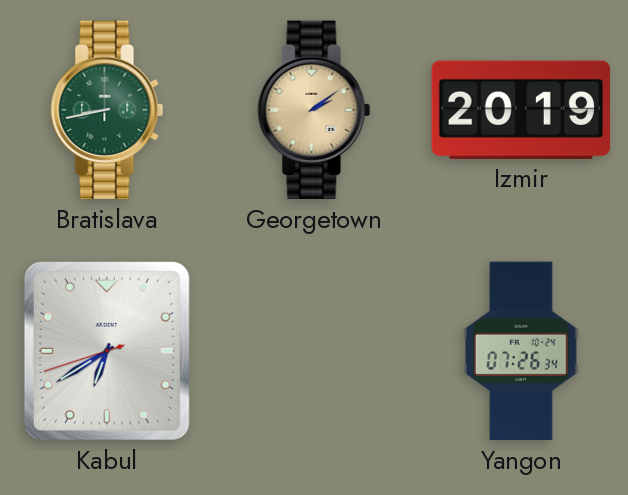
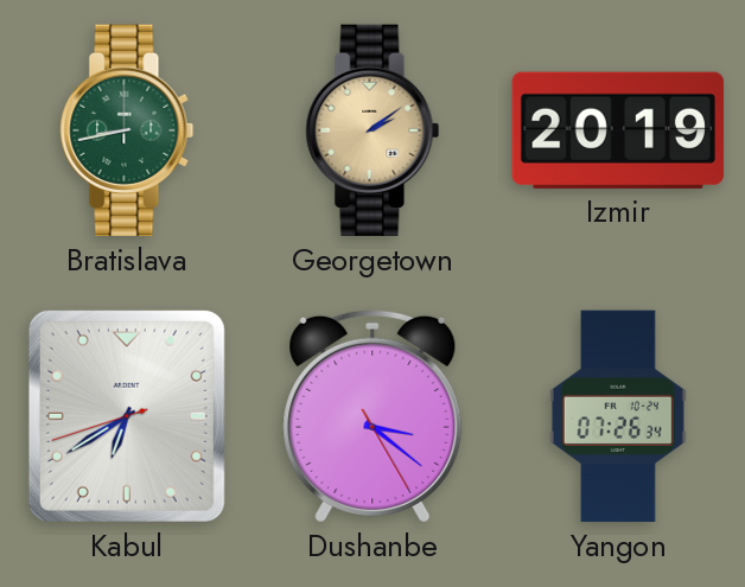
Dushanbe: none -> 3:21
